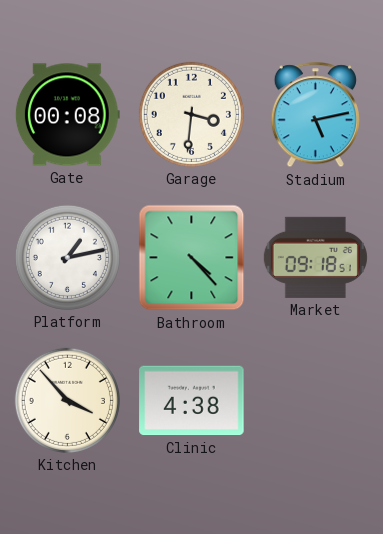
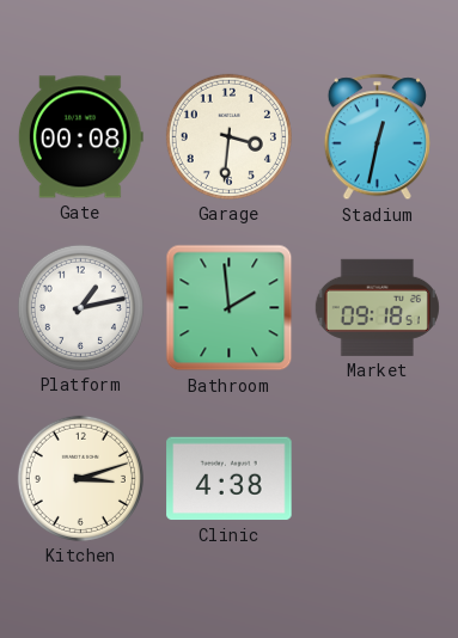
Stadium: 5:13 -> 12:32
Bathroom: 4:23 -> 1:59
Kitchen: 3:53 -> 3:12
